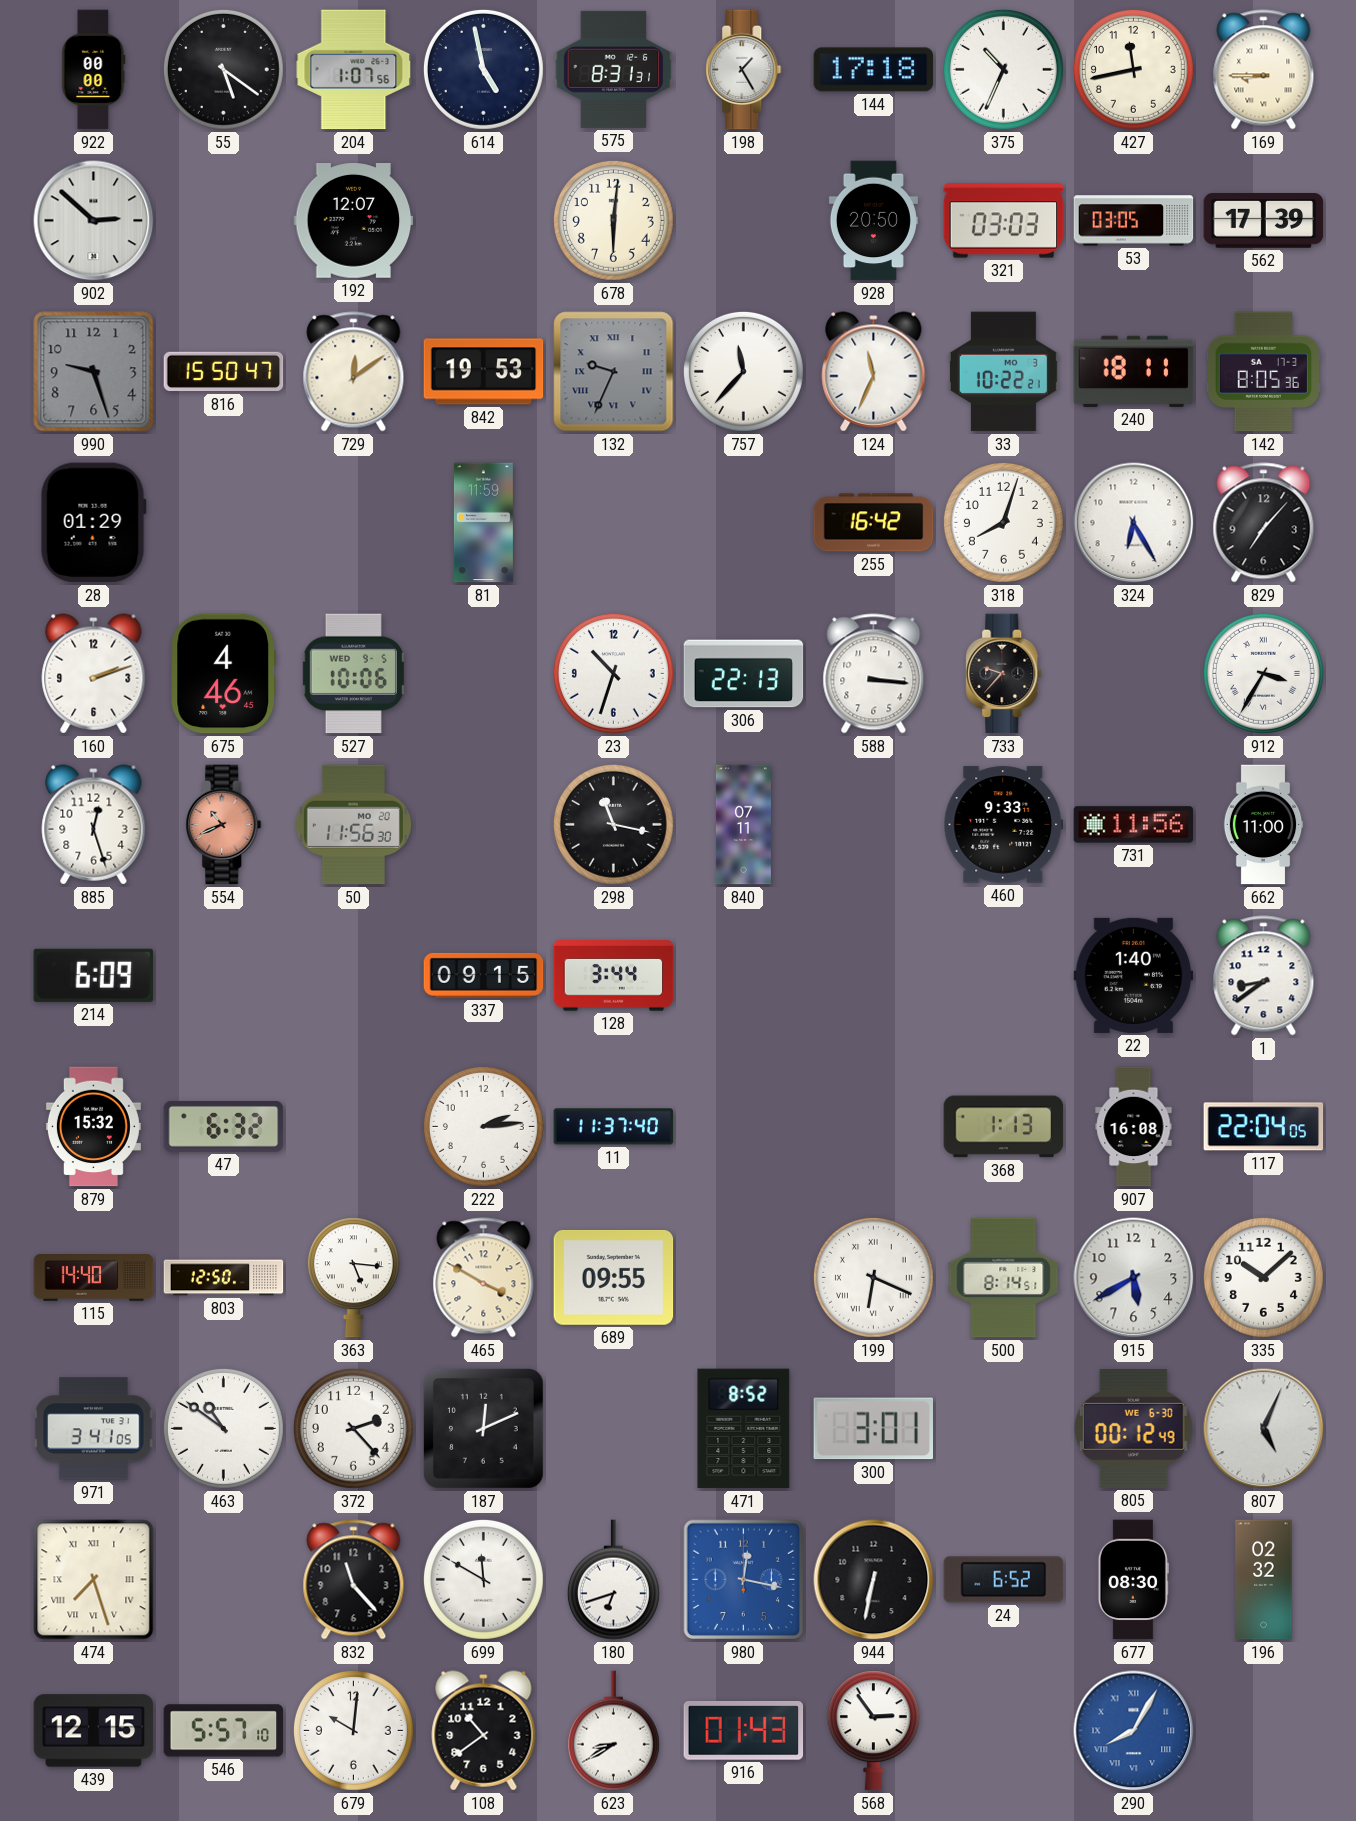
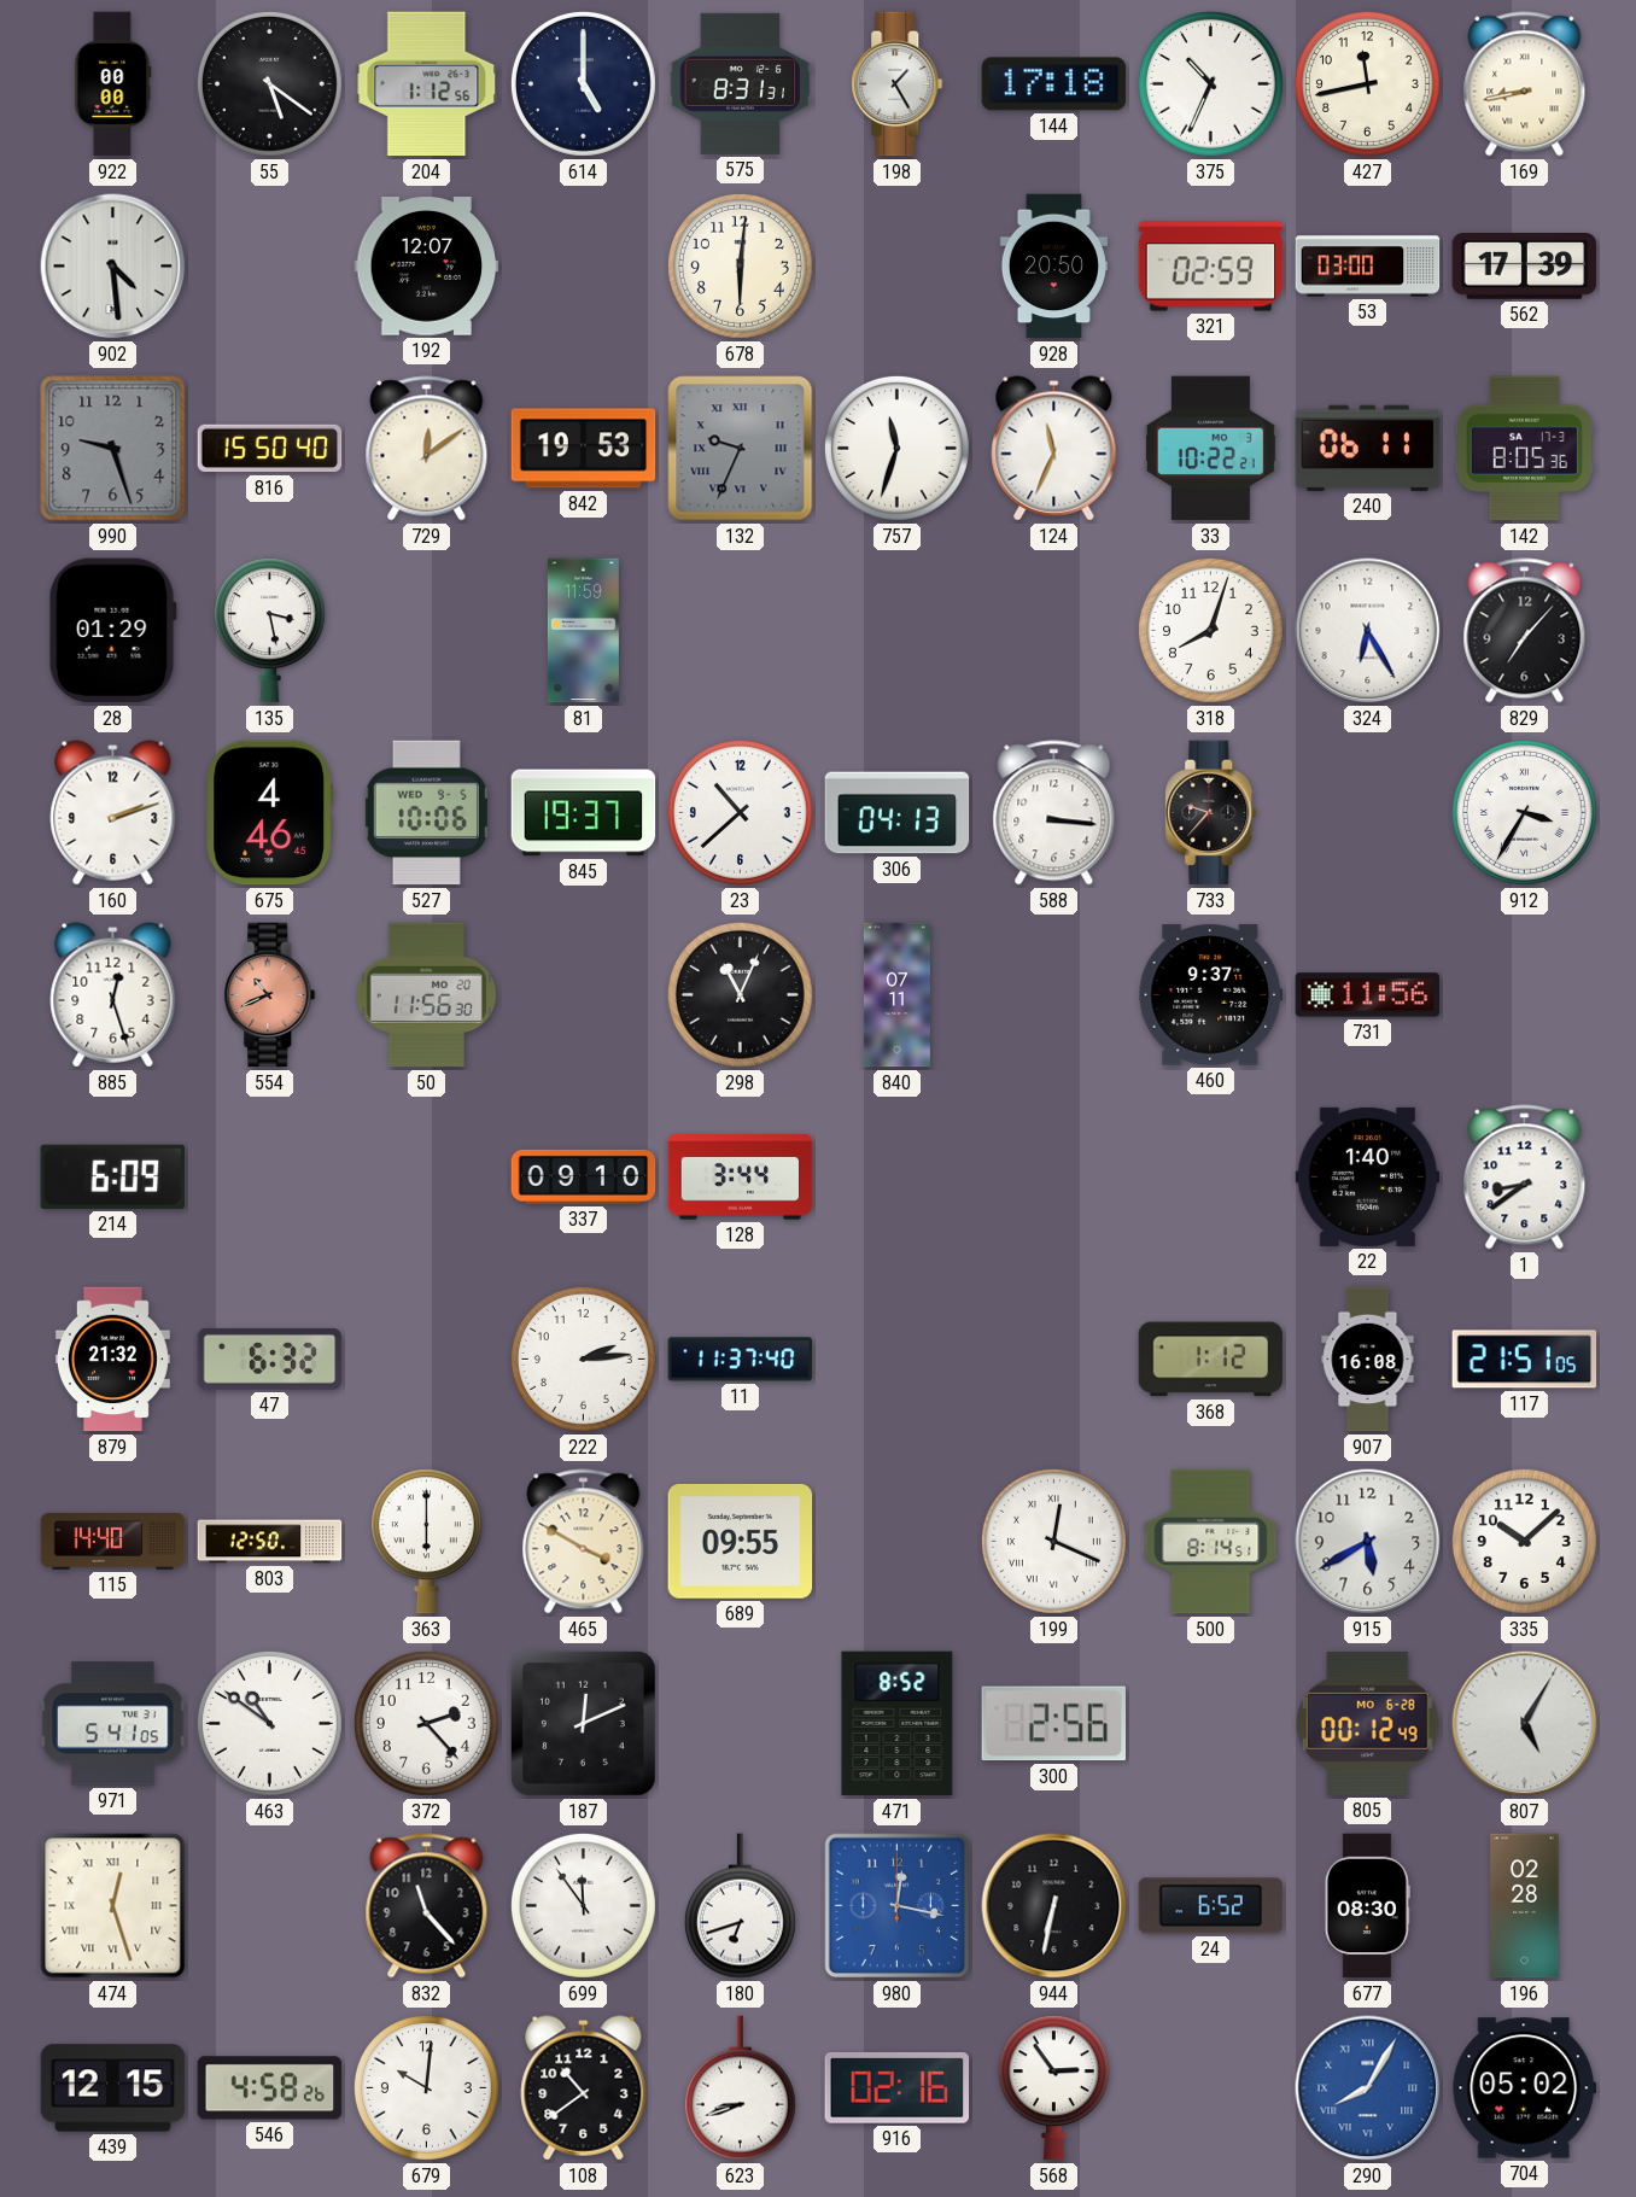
204: 1:07 -> 1:12
614: 4:58 -> 5:00
169: 8:45 -> 8:43
902: 2:52 -> 4:29
321: 03:03 -> 02:59
53: 03:05 -> 03:00
816: 15:50:47 -> 15:50:40
757: 11:37 -> 11:33
240: 18:11 -> 06:11
135: none -> 3:28
255: 16:42 -> none
845: none -> 19:37
23: 10:33 -> 10:38
306: 22:13 -> 04:13
298: 11:17 -> 11:04
460: 9:33 -> 9:37
662: 11:00 -> none
337: 09:15 -> 09:10
879: 15:32 -> 21:32
368: 1:13 -> 1:12
117: 22:04 -> 21:51
363: 5:16 -> 6:00
199: 6:19 -> 12:19
971: 3:41 -> 5:41
300: 3:01 -> 2:56
805 date: WE 6-30 -> MO 6-28
807: 5:04 -> 5:05
474: 7:27 -> 12:27
699: 11:50 -> 11:54
196: 02:32 -> 02:28
546: 5:57 -> 4:58
623: 8:40 -> 8:42
916: 01:43 -> 02:16
704: none -> 05:02
